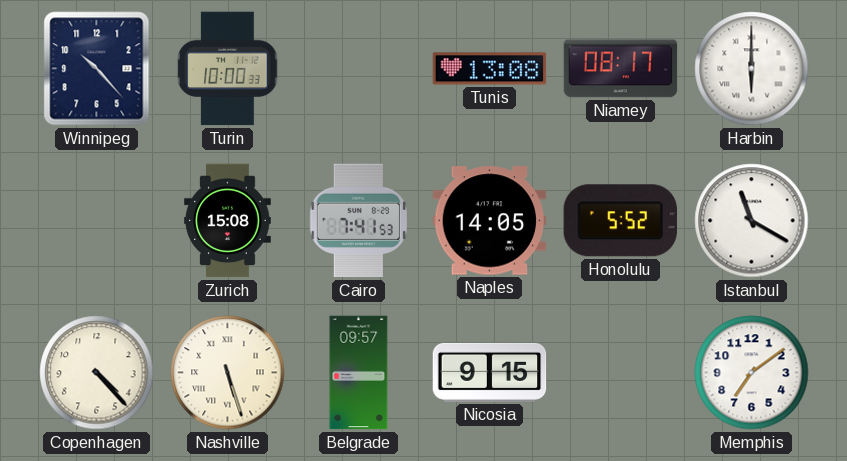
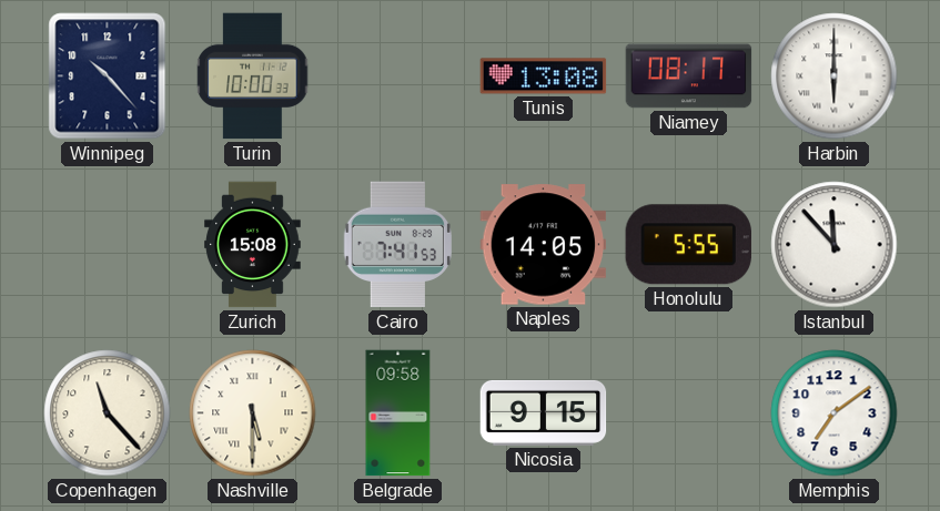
Honolulu: 5:52 -> 5:55
Istanbul: 11:20 -> 11:53
Copenhagen: 4:23 -> 11:23
Nashville: 5:27 -> 5:30
Belgrade: 09:57 -> 09:58
